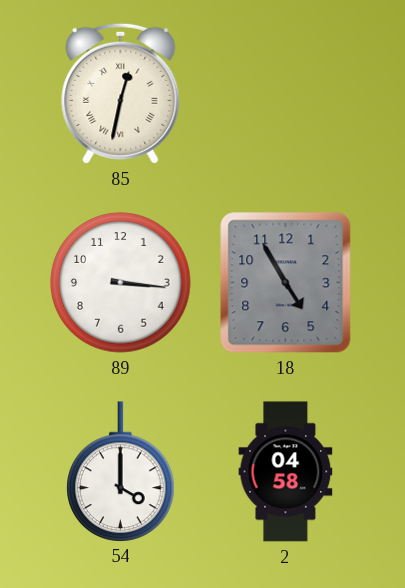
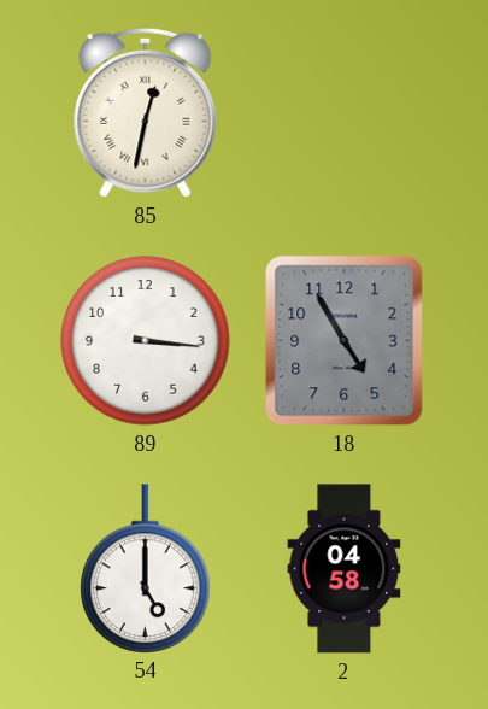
54: 4:00 -> 5:00
